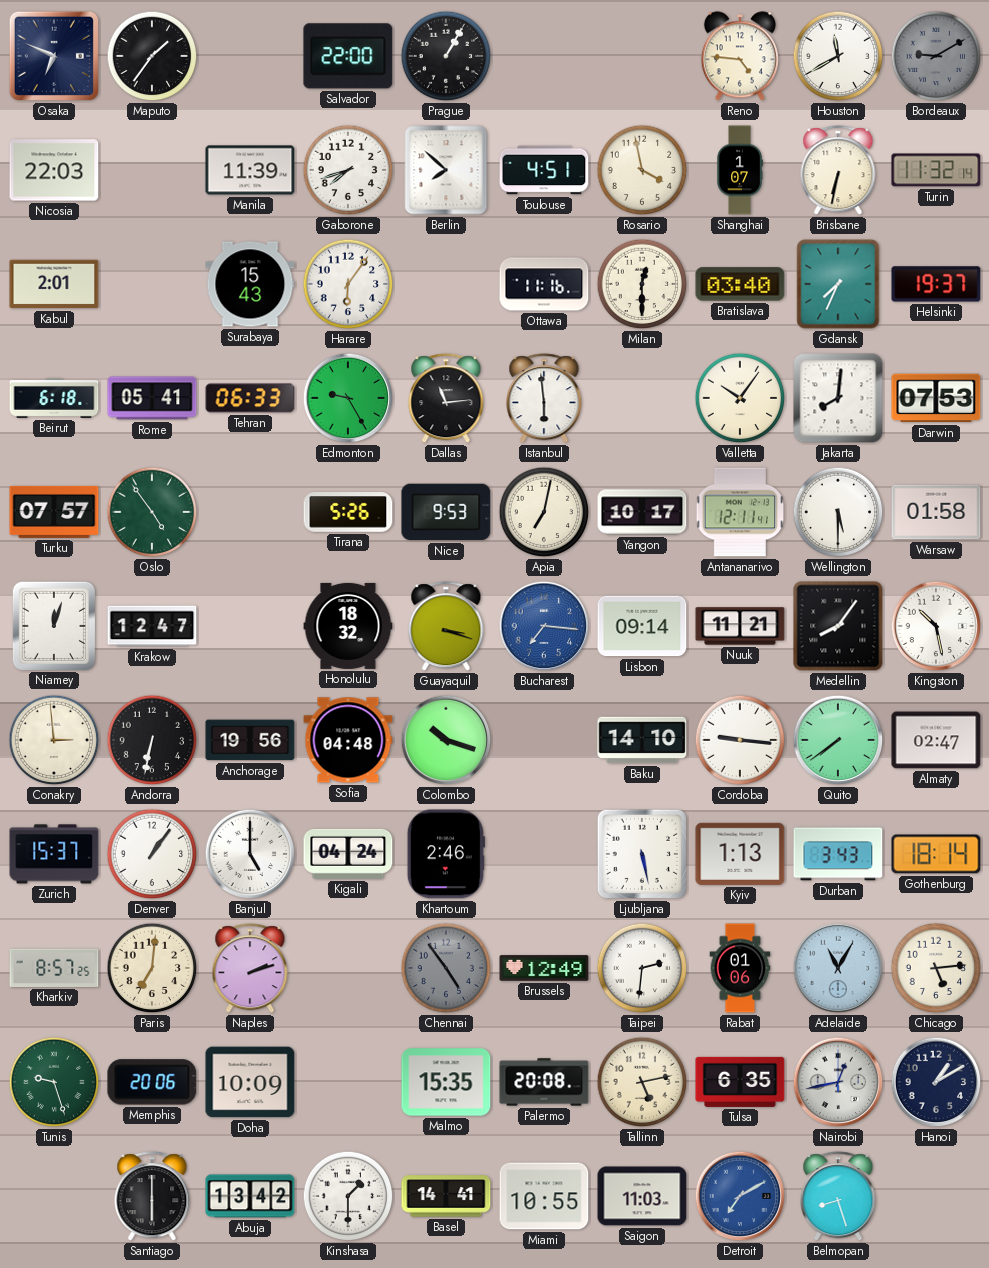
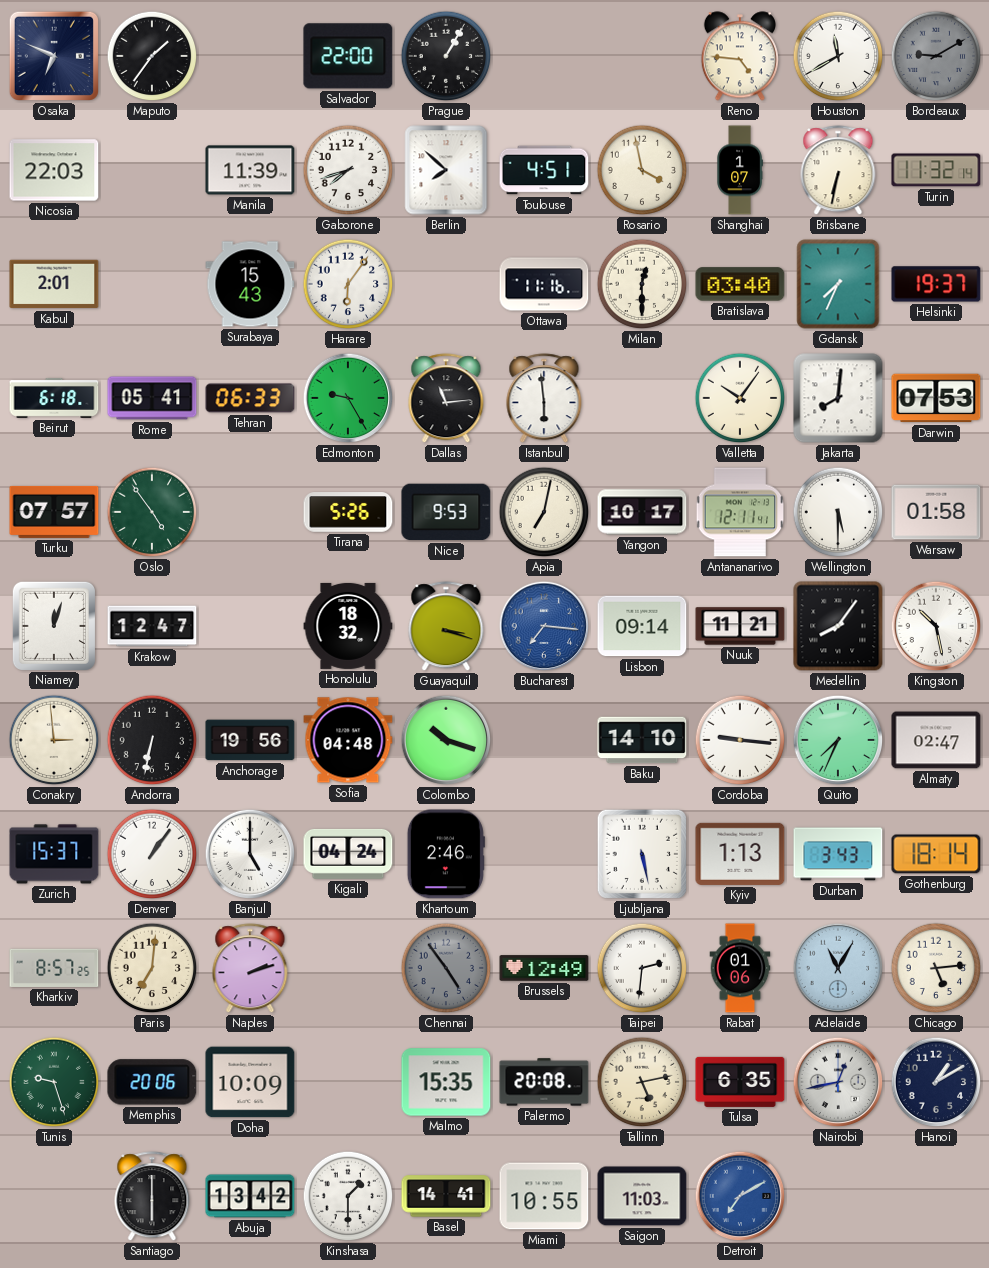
Quito: 7:39 -> 7:34
Belmopan: 8:27 -> none
